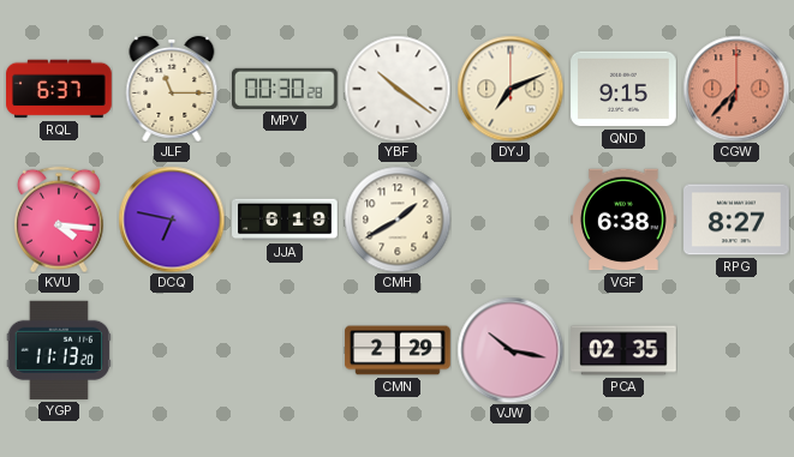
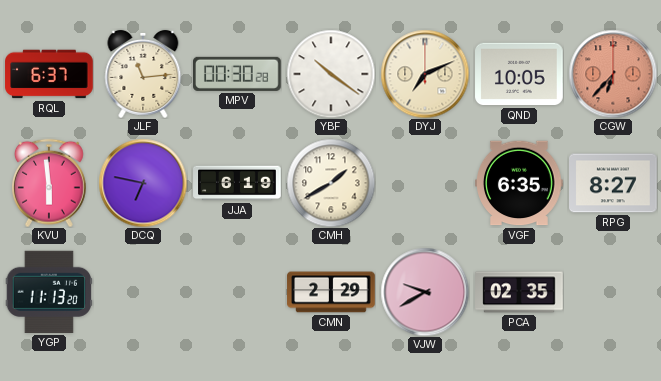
JLF: 11:15 -> 11:14
QND: 9:15 -> 10:05
KVU: 4:16 -> 5:59
VGF: 6:38 -> 6:35
VJW: 10:17 -> 9:40
